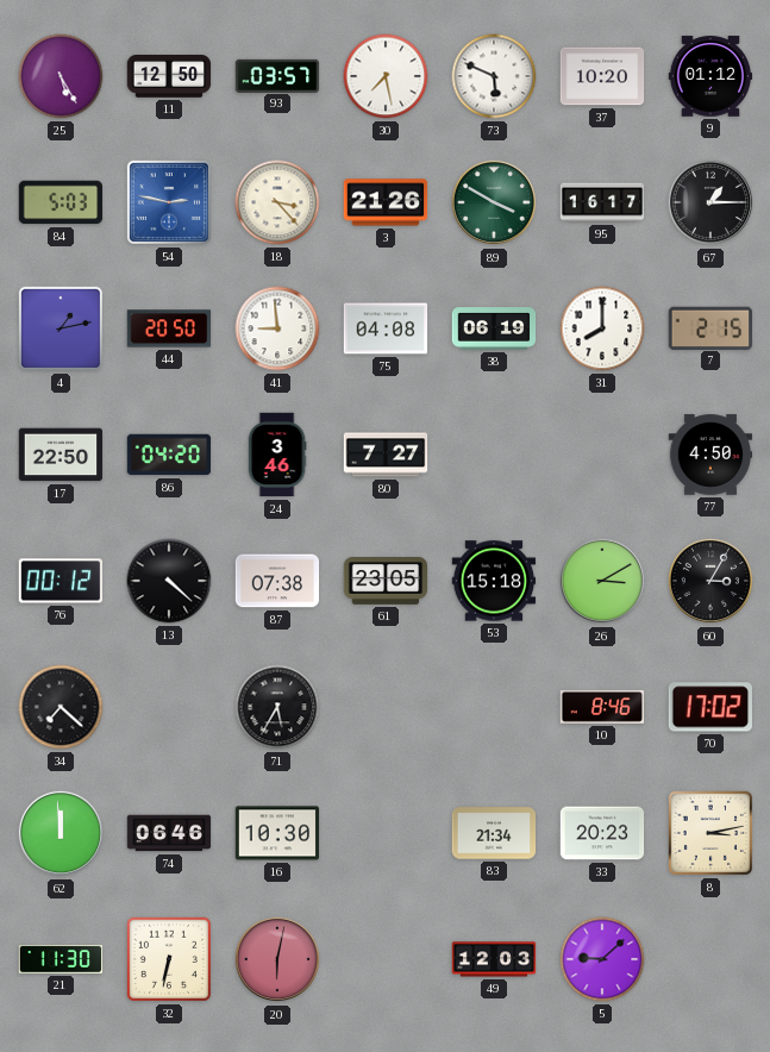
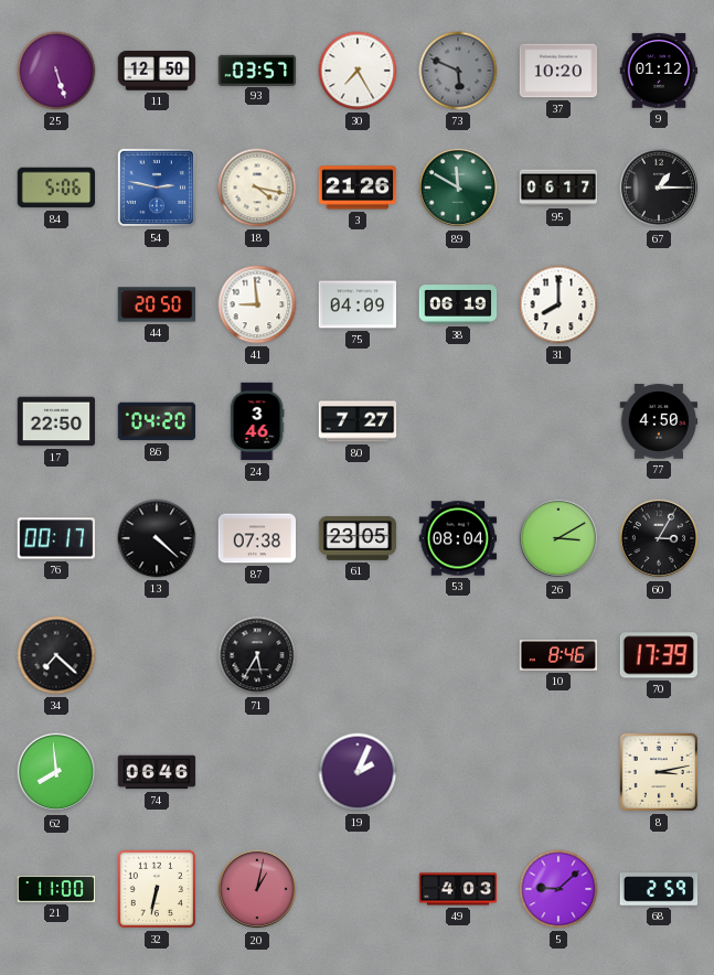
25: 5:25 -> 5:27
30: 7:28 -> 7:25
73 dial: white -> grey
84: 5:03 -> 5:06
18: 3:23 -> 4:17
89: 3:50 -> 11:50
95: 16:17 -> 06:17
4: 1:13 -> none
75: 04:08 -> 04:09
7: 2:15 -> none
76: 00:12 -> 00:17
53: 15:18 -> 08:04
70: 17:02 -> 17:39
62: 11:59 -> 7:59
16: 10:30 -> none
19: none -> 2:04
83: 21:34 -> none
33: 20:23 -> none
21: 11:30 -> 11:00
20: 6:02 -> 1:02
49: 12:03 -> 4:03
68: none -> 2:59
